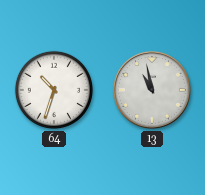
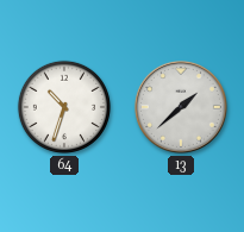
13: 10:58 -> 1:38
